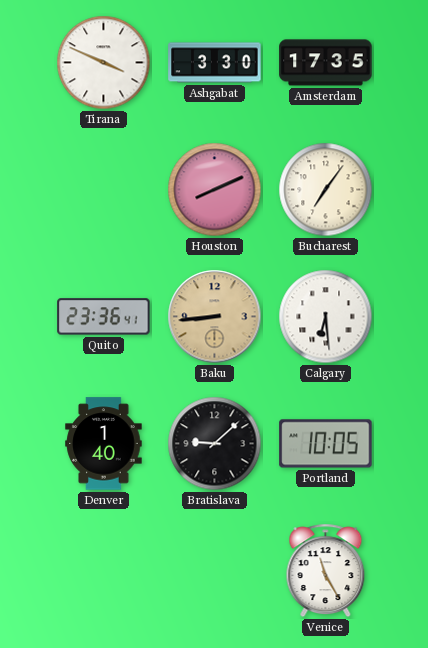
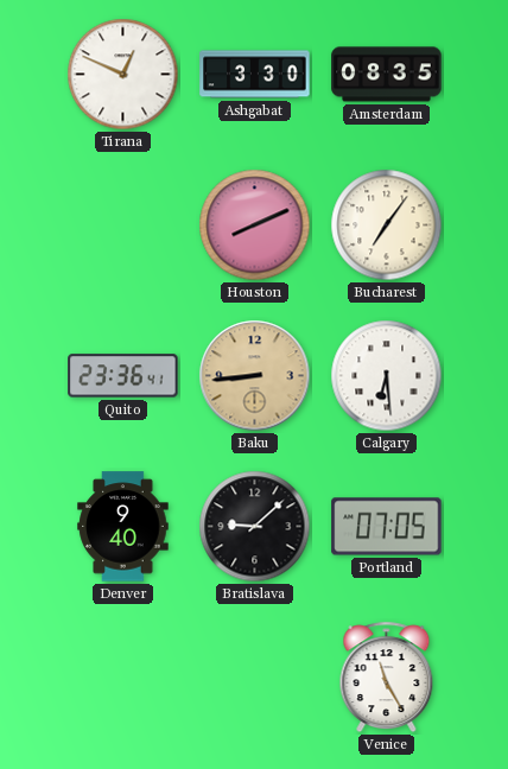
Tirana: 3:49 -> 12:49
Amsterdam: 17:35 -> 08:35
Denver: 1:40 -> 9:40
Portland: 10:05 -> 07:05
